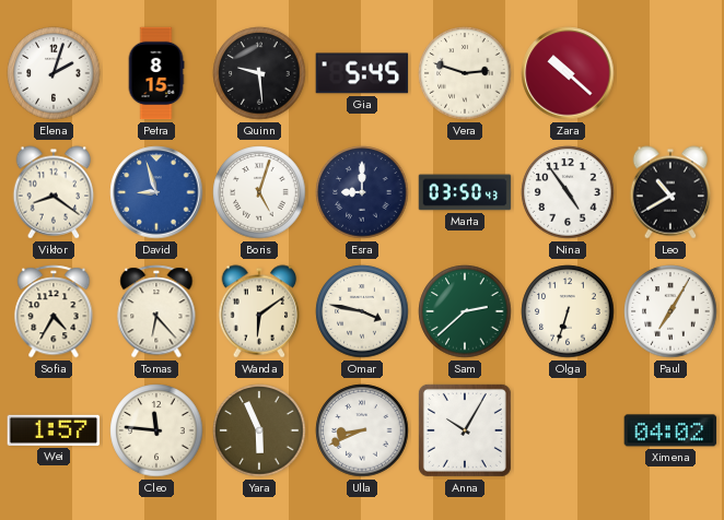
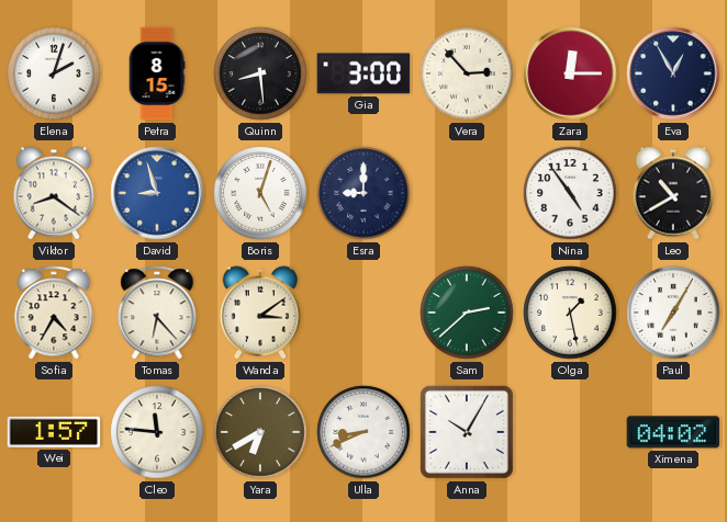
Quinn: 9:29 -> 8:29
Gia: 5:45 -> 3:00
Vera: 2:48 -> 2:53
Zara: 10:22 -> 12:15
Eva: none -> 12:55
Marta: 03:50 -> none
Wanda: 6:09 -> 3:09
Omar: 3:47 -> none
Olga: 6:33 -> 1:28
Yara: 5:56 -> 6:40
